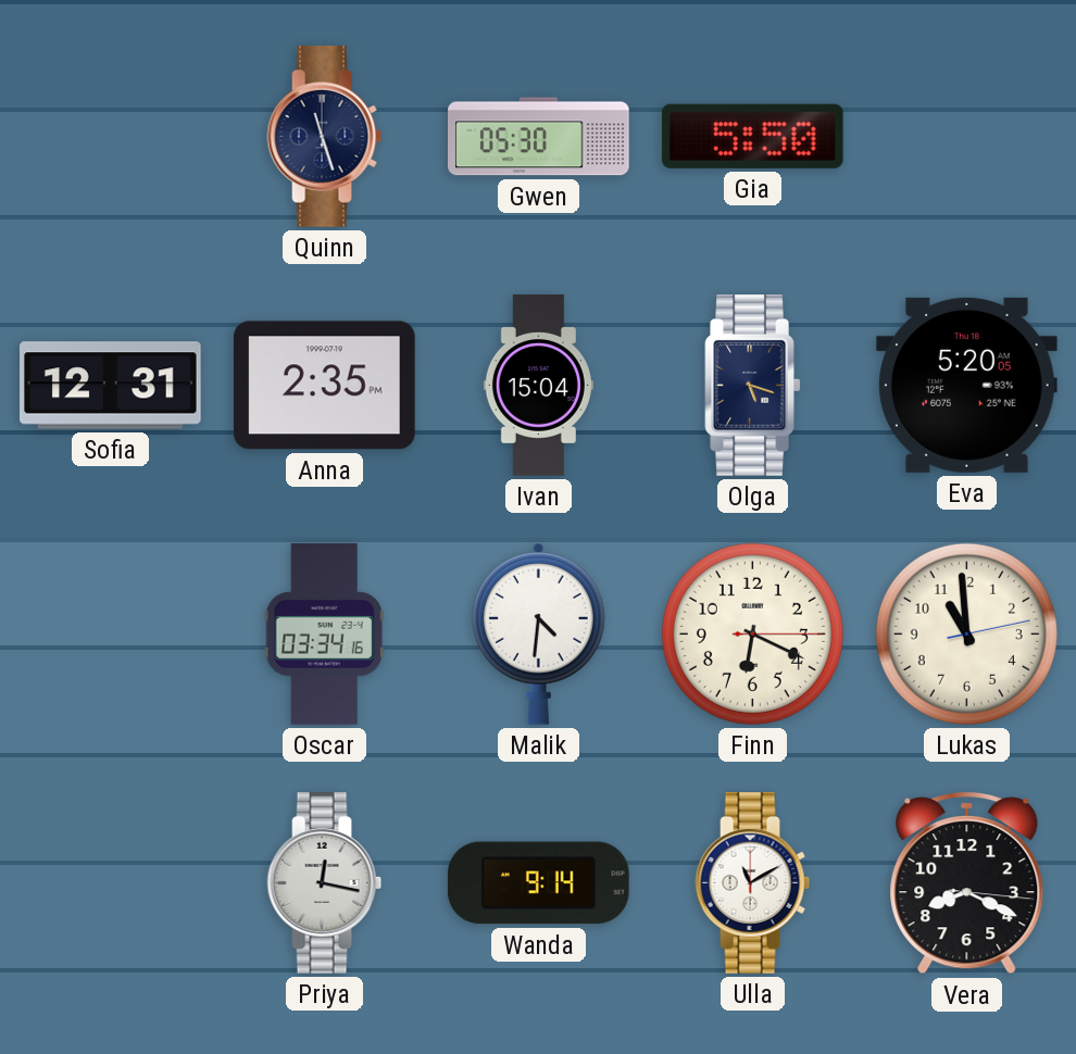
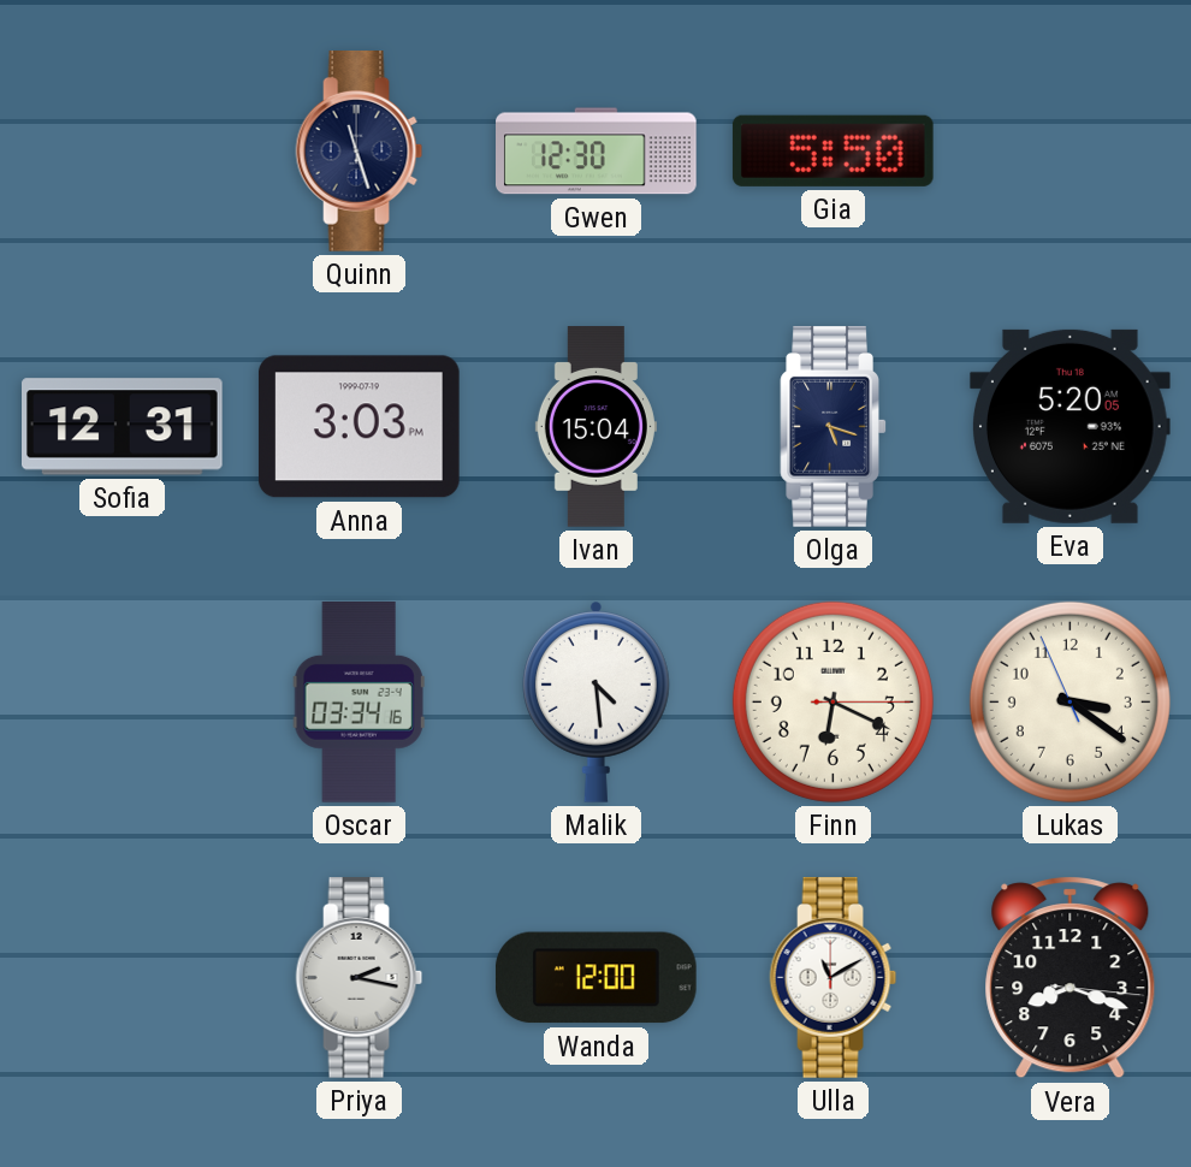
Gwen: 05:30 -> 12:30
Anna: 2:35 -> 3:03
Malik: 4:31 -> 4:29
Lukas: 10:59 -> 3:20
Priya: 12:17 -> 2:17
Wanda: 9:14 -> 12:00
Vera: 8:19 -> 8:18
